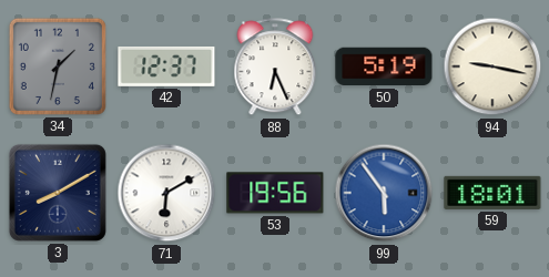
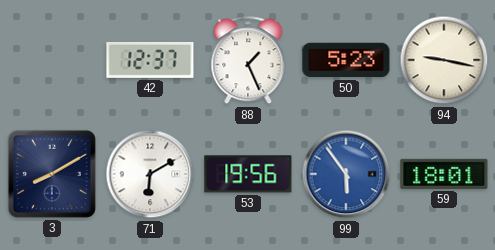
34: 1:32 -> none
88: 6:26 -> 1:26
50: 5:19 -> 5:23
